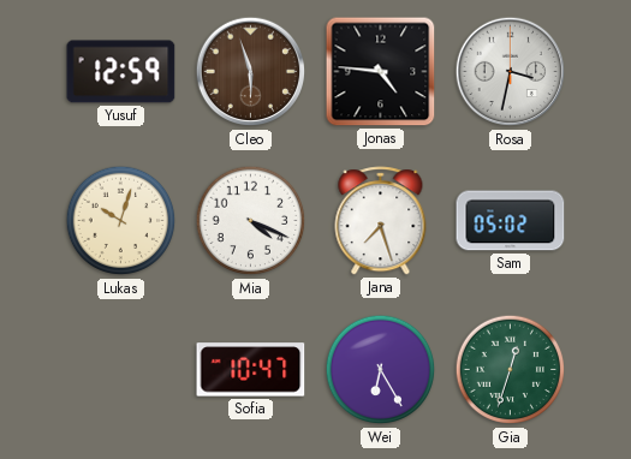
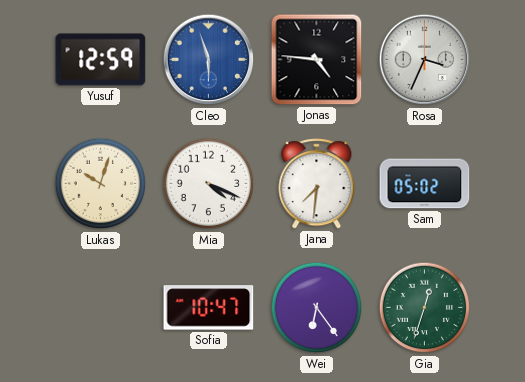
Cleo dial: brown -> blue
Rosa: 3:32 -> 3:34
Jana: 7:27 -> 7:31
Wei: 6:25 -> 6:24
